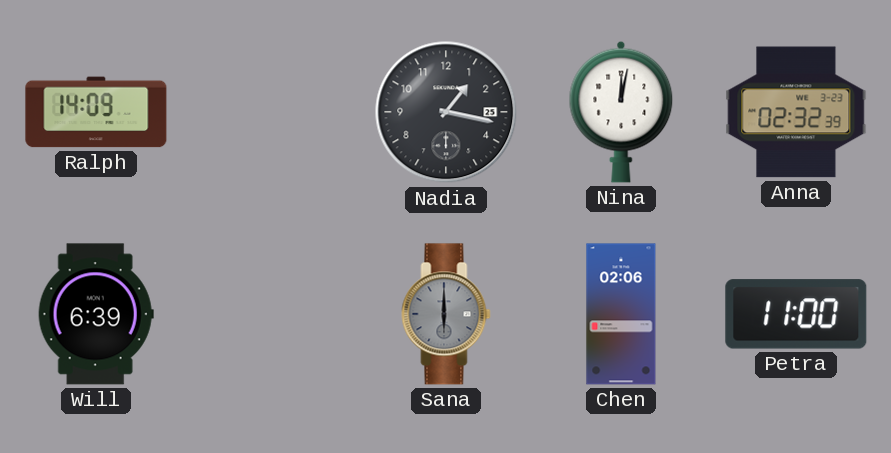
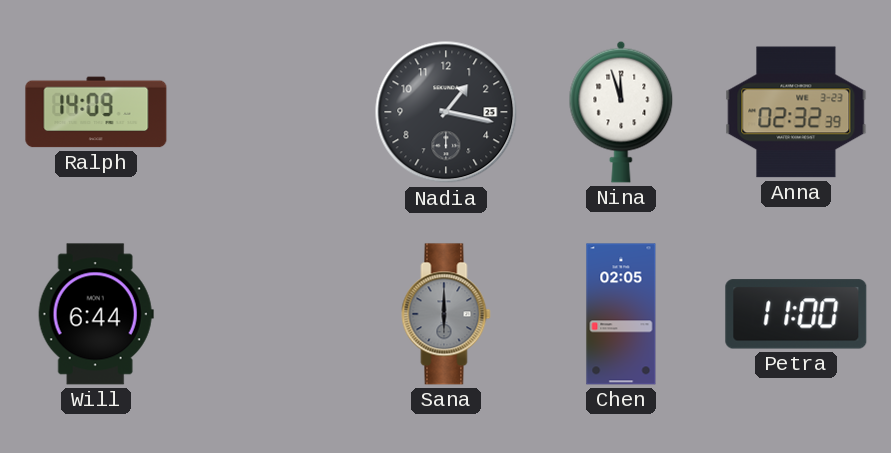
Nina: 12:02 -> 11:57
Will: 6:39 -> 6:44
Chen: 02:06 -> 02:05
